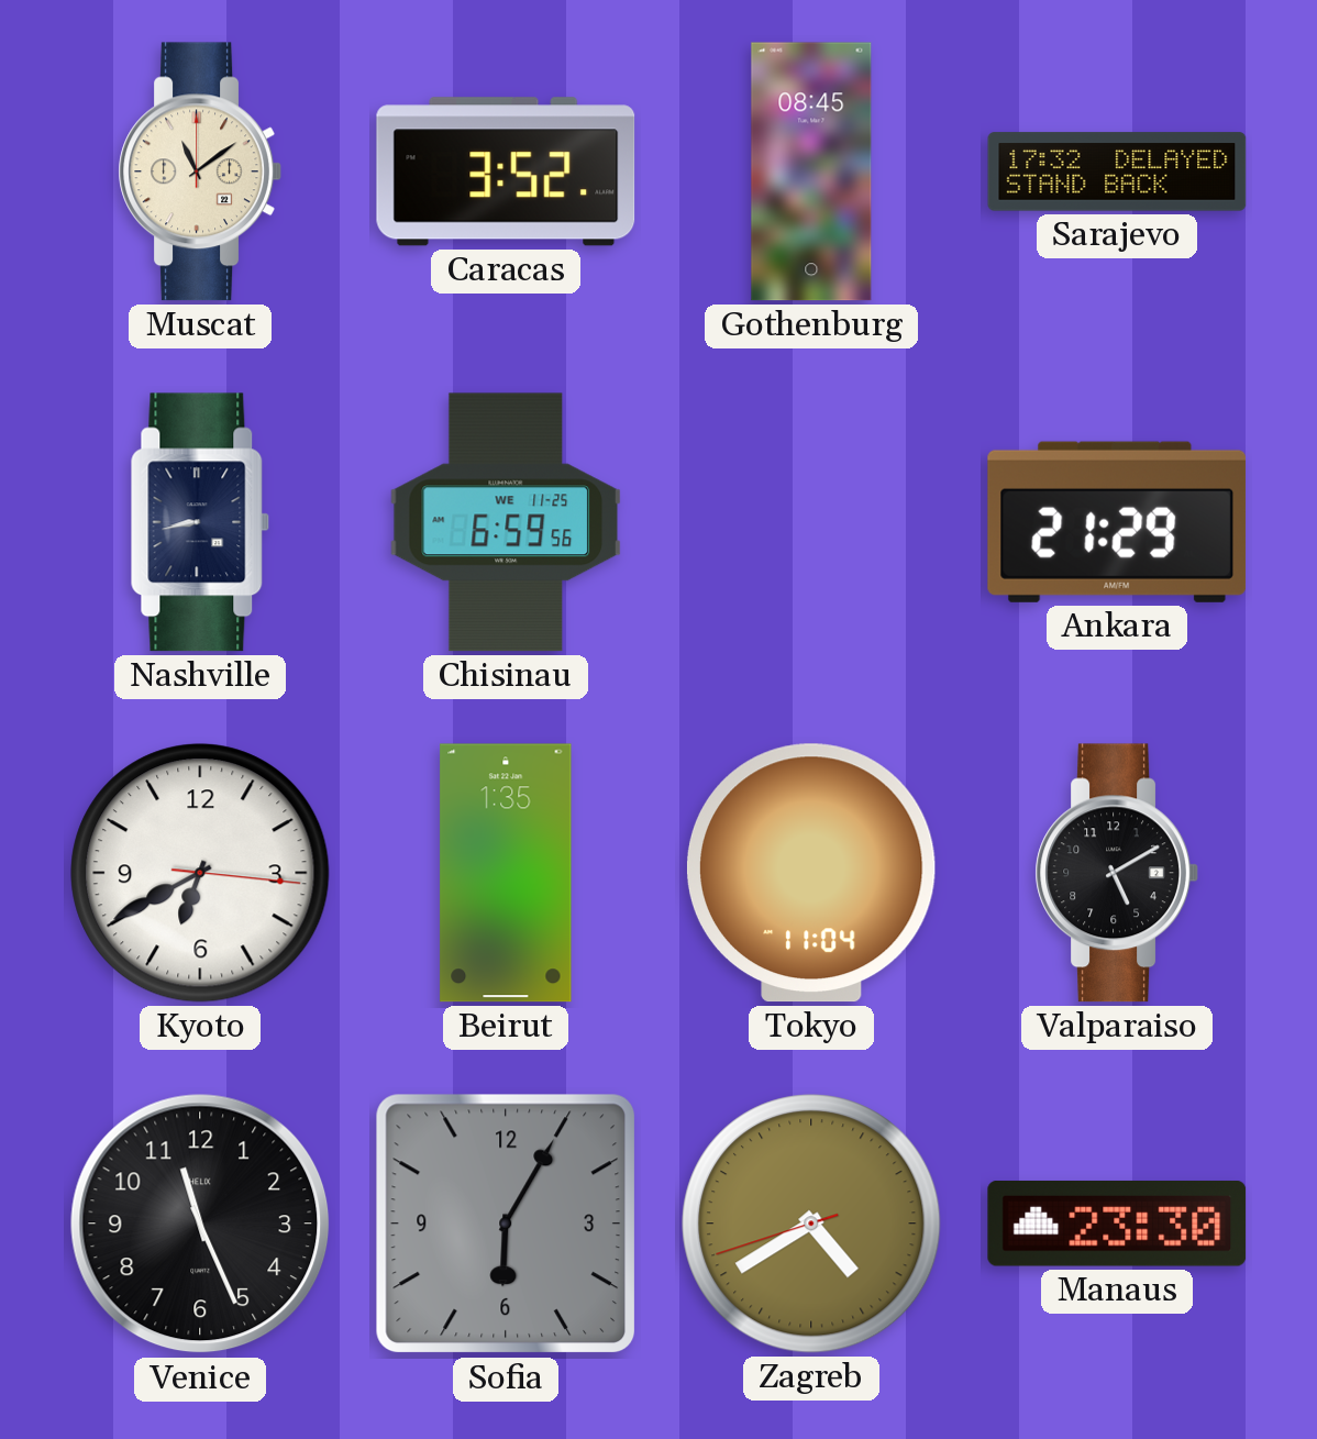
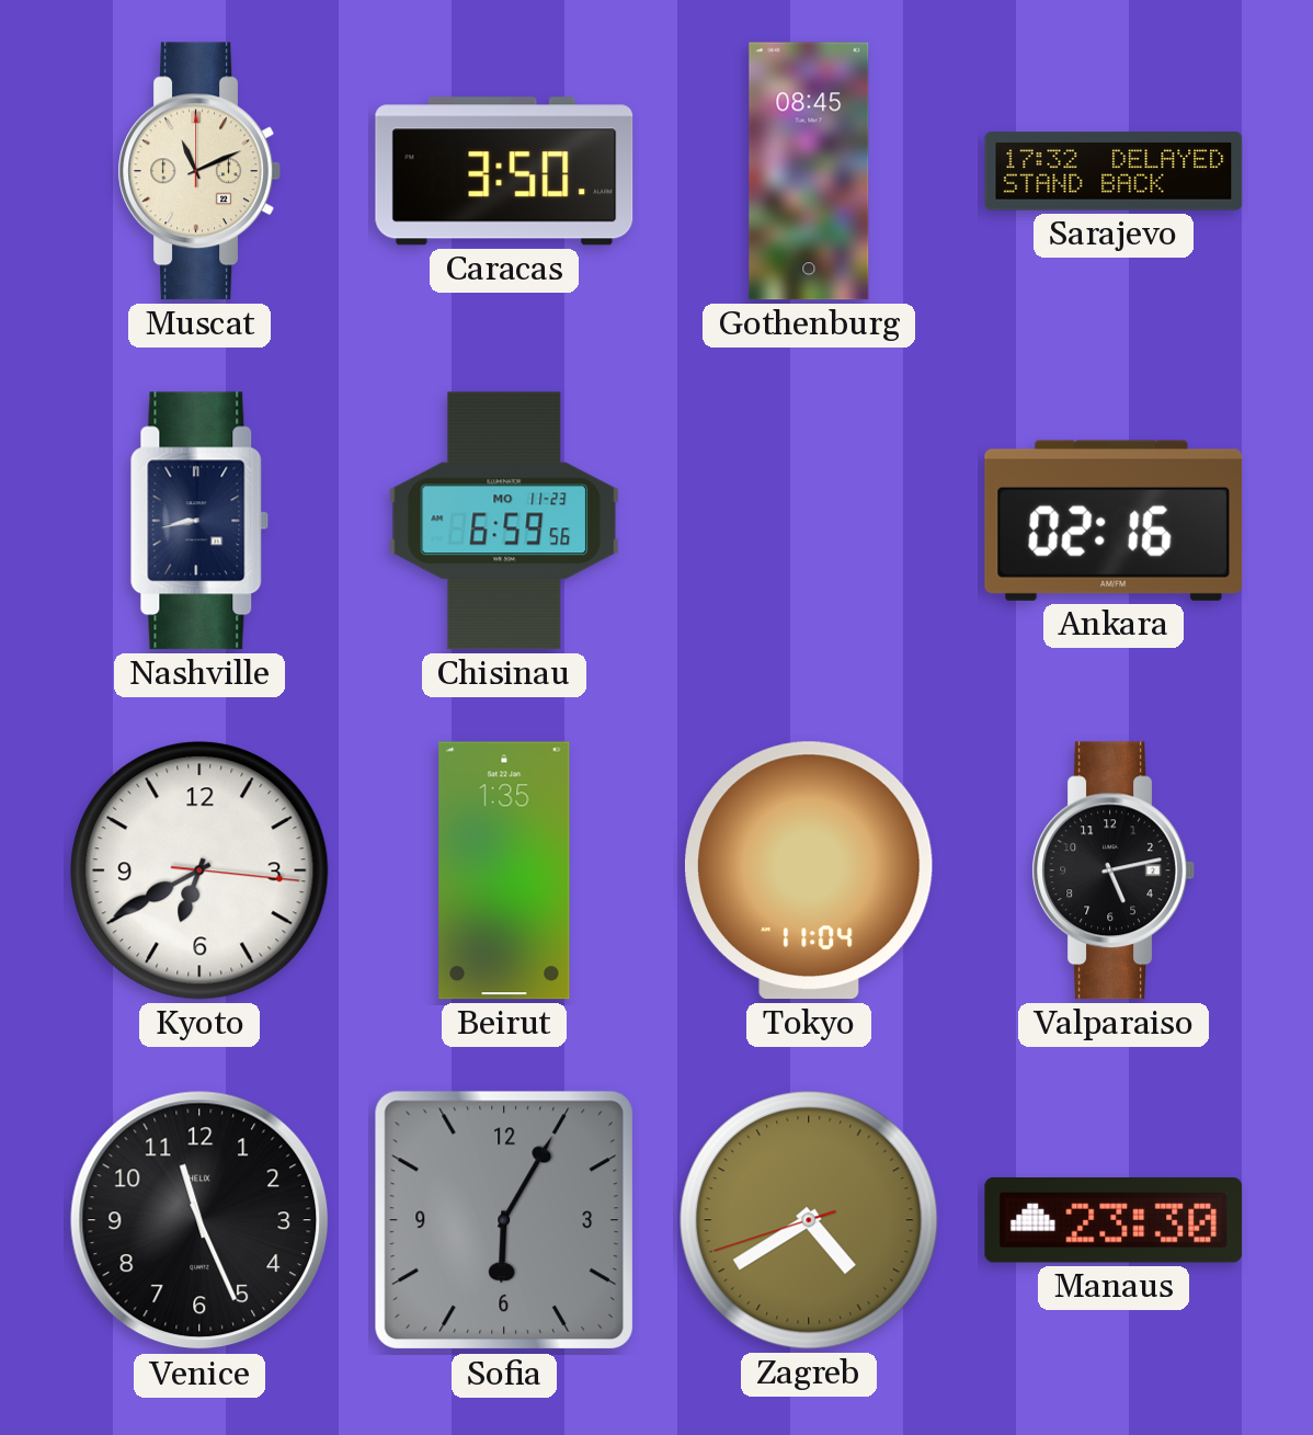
Muscat: 11:09 -> 11:11
Caracas: 3:52 -> 3:50
Chisinau date: WE 11-25 -> MO 11-23
Ankara: 21:29 -> 02:16
Valparaiso: 5:10 -> 5:13
